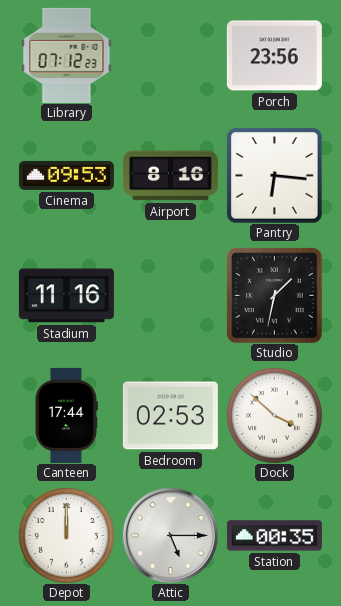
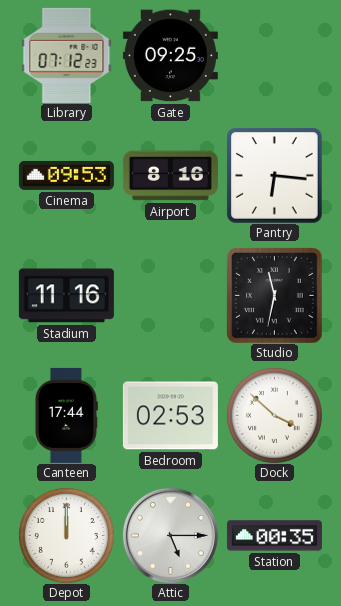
Gate: none -> 09:25
Porch: 23:56 -> none
Studio: 1:32 -> 11:32
